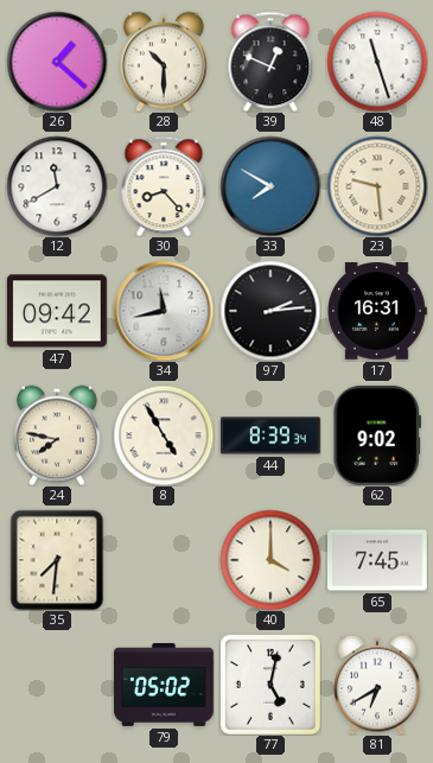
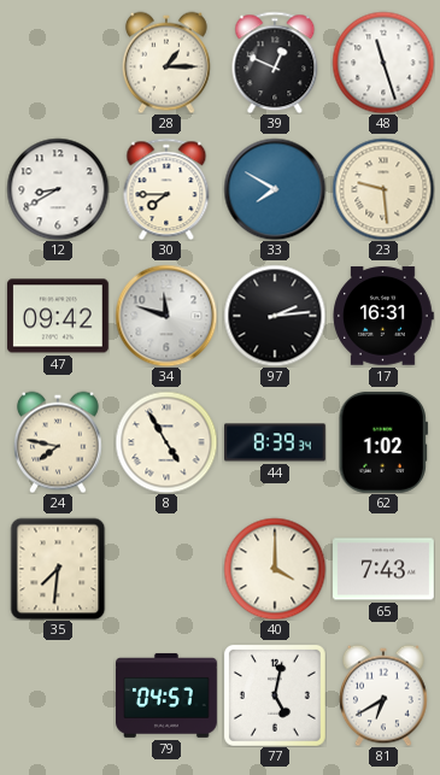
26: 1:22 -> none
28: 10:30 -> 1:15
12: 11:40 -> 8:40
30: 8:23 -> 7:45
34: 11:43 -> 11:48
62: 9:02 -> 1:02
65: 7:45 -> 7:43
79: 05:02 -> 04:57
